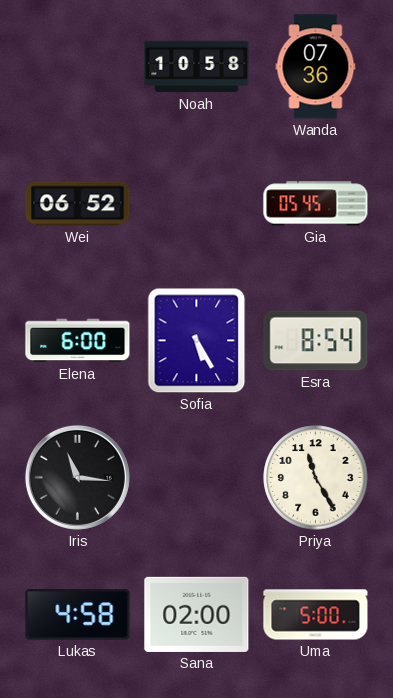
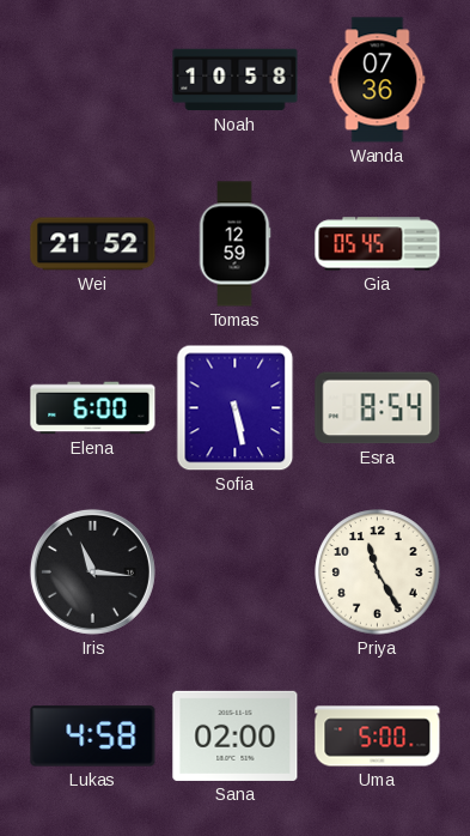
Wei: 06:52 -> 21:52
Tomas: none -> 12:59
Sofia: 5:25 -> 5:28
